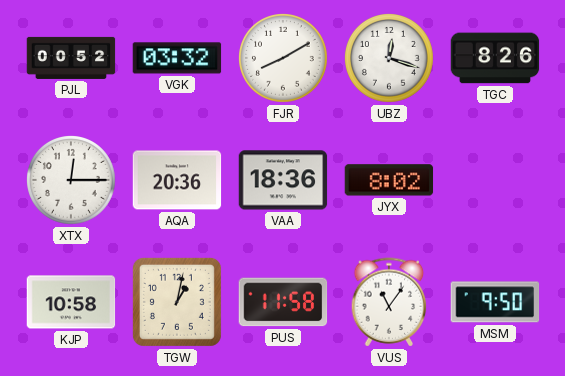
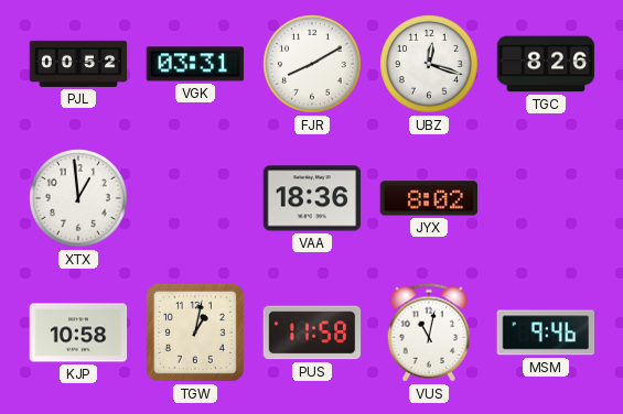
VGK: 03:32 -> 03:31
XTX: 12:15 -> 12:59
AQA: 20:36 -> none
VUS: 11:06 -> 11:02
MSM: 9:50 -> 9:46
